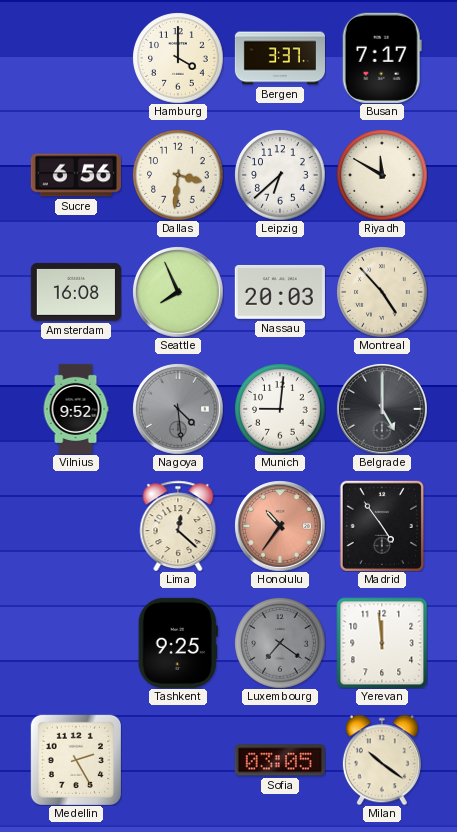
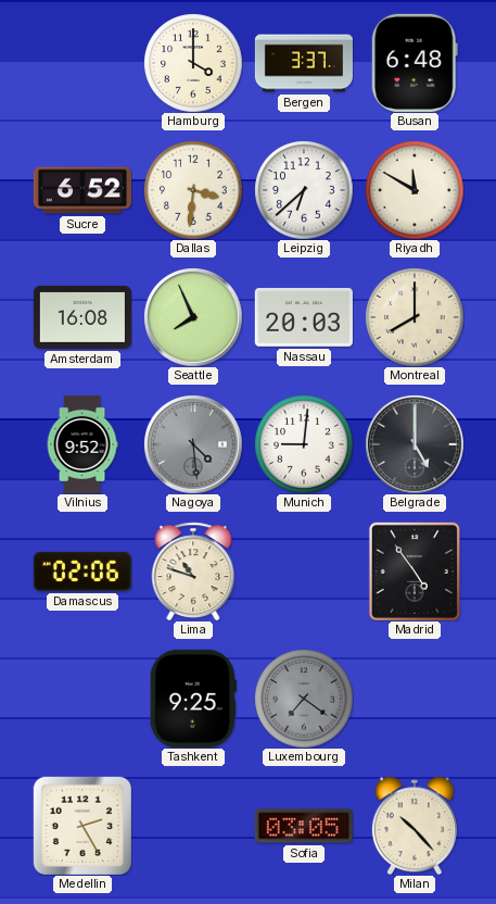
Busan: 7:17 -> 6:48
Sucre: 6:56 -> 6:52
Montreal: 4:53 -> 8:00
Damascus: none -> 02:06
Lima: 12:22 -> 10:48
Honolulu: 10:36 -> none
Yerevan: 11:59 -> none
Milan: 10:21 -> 10:23
